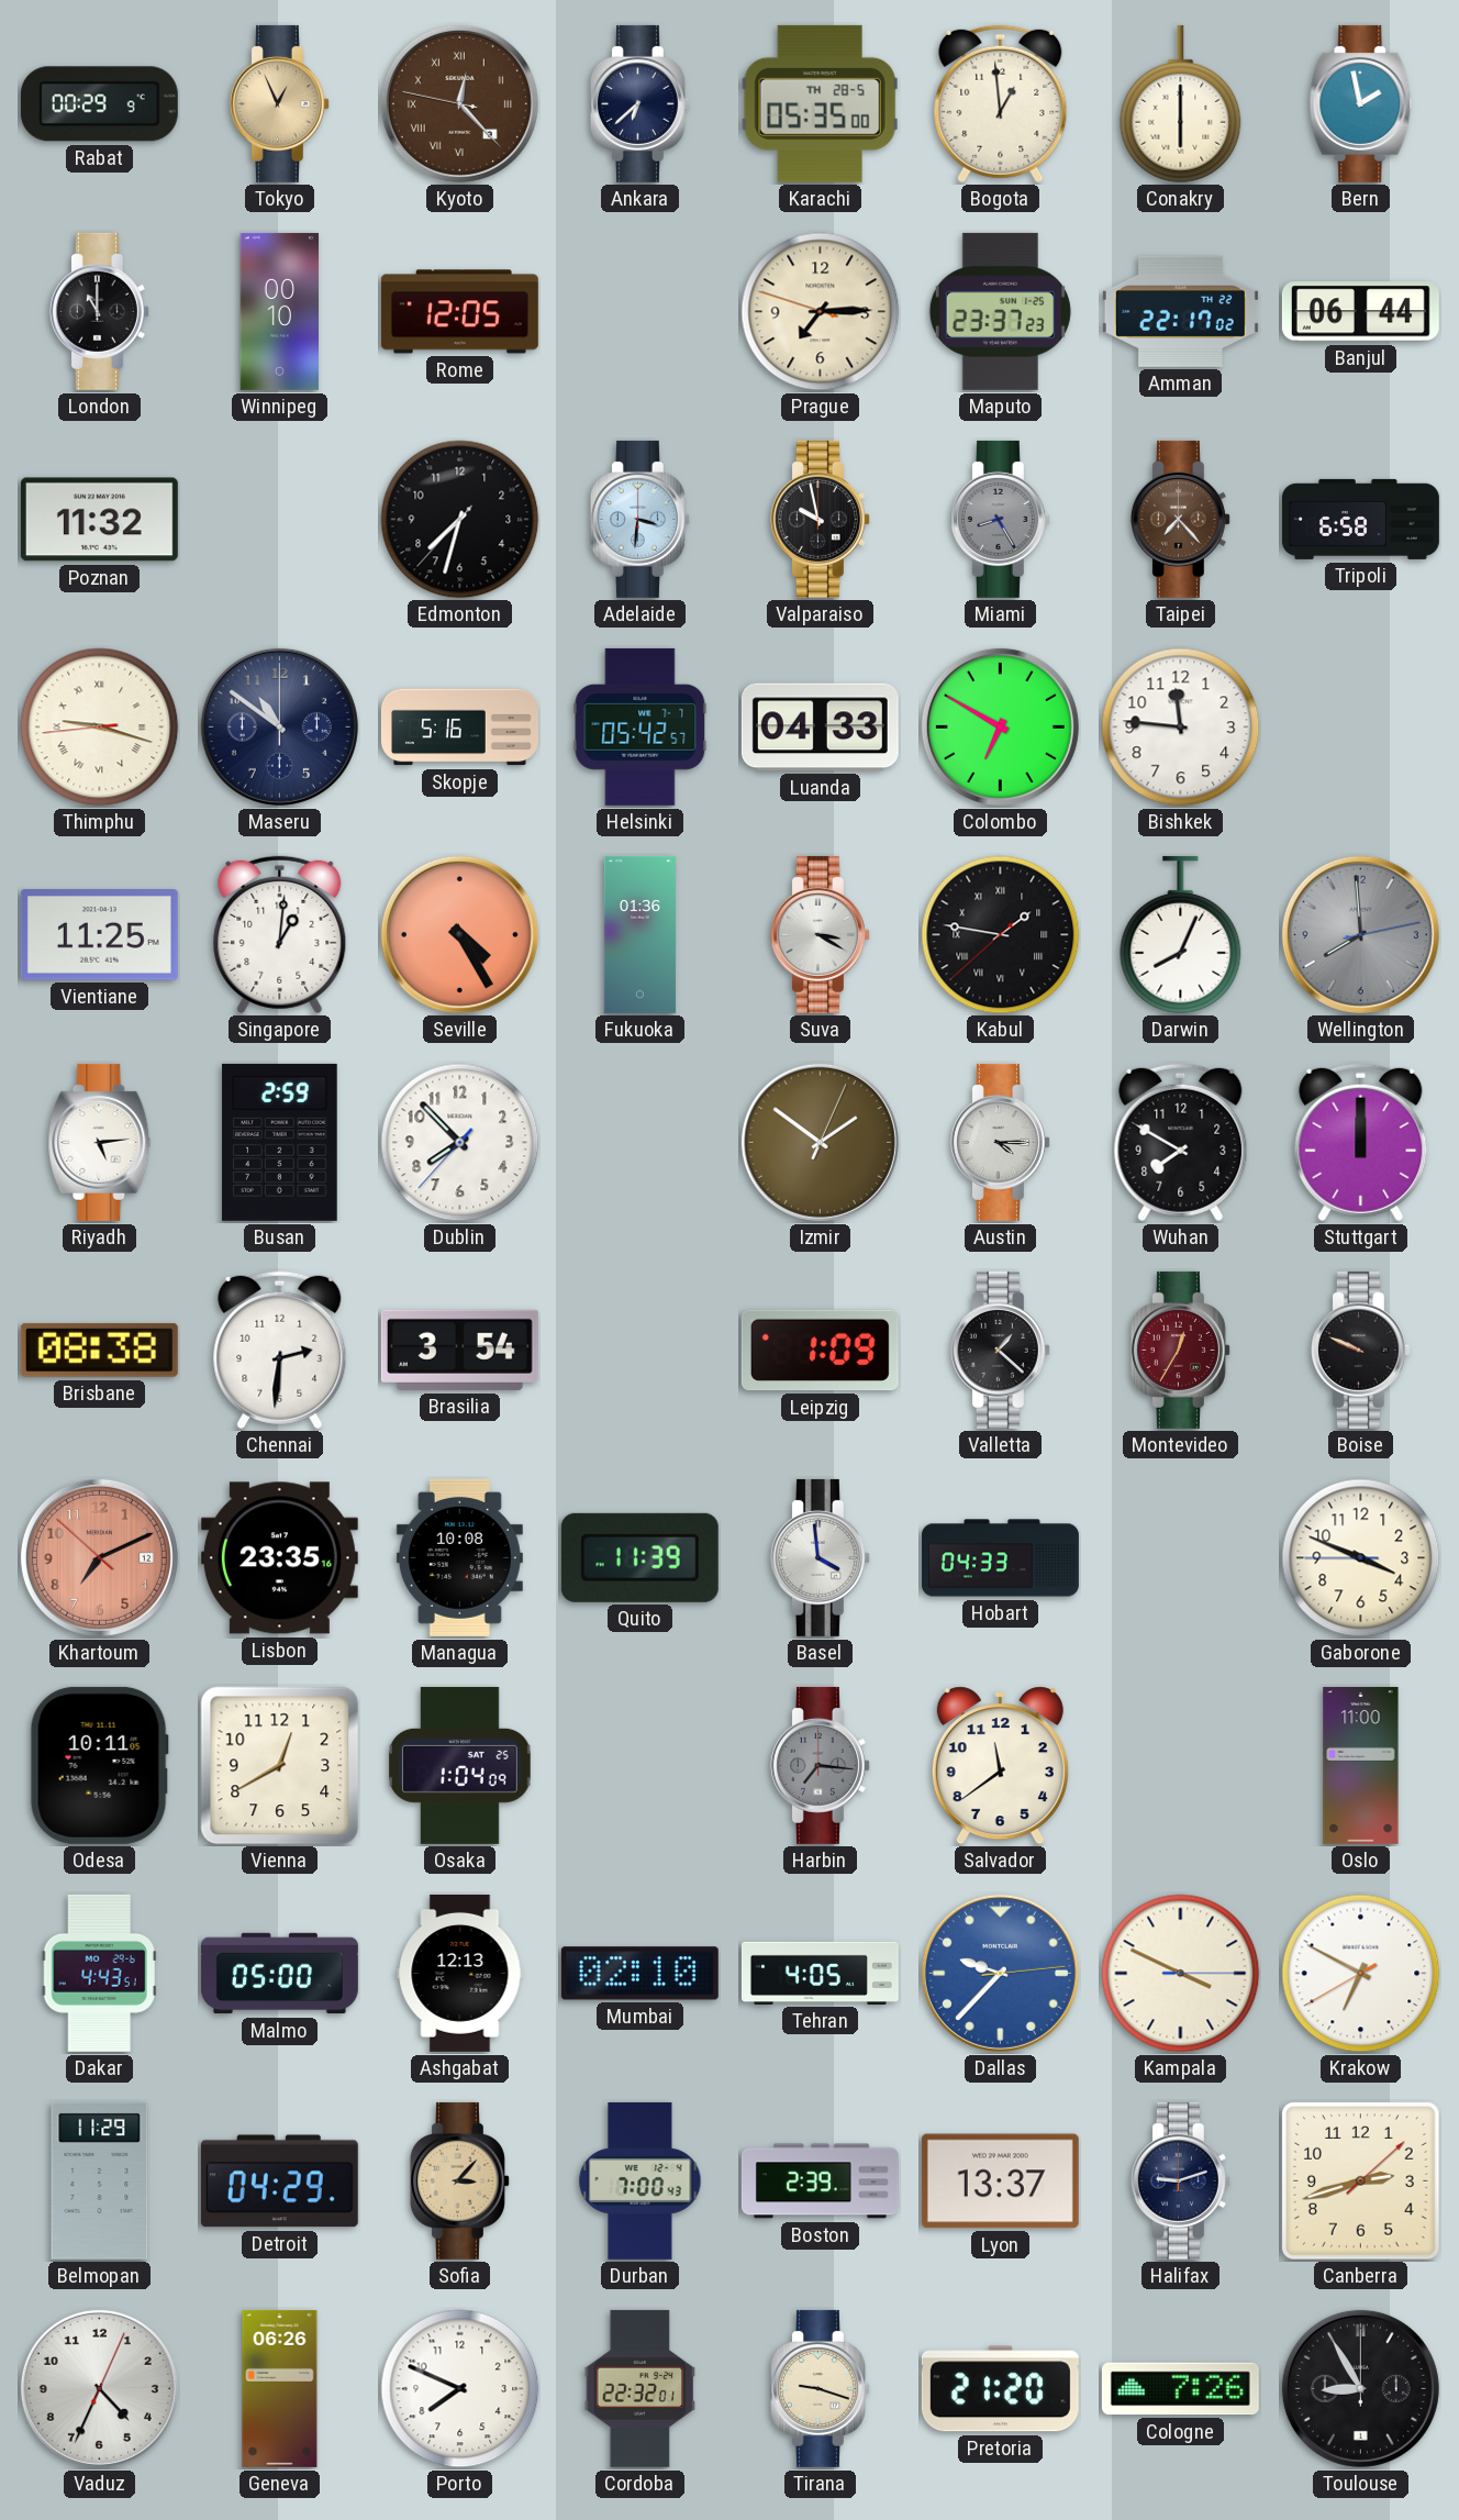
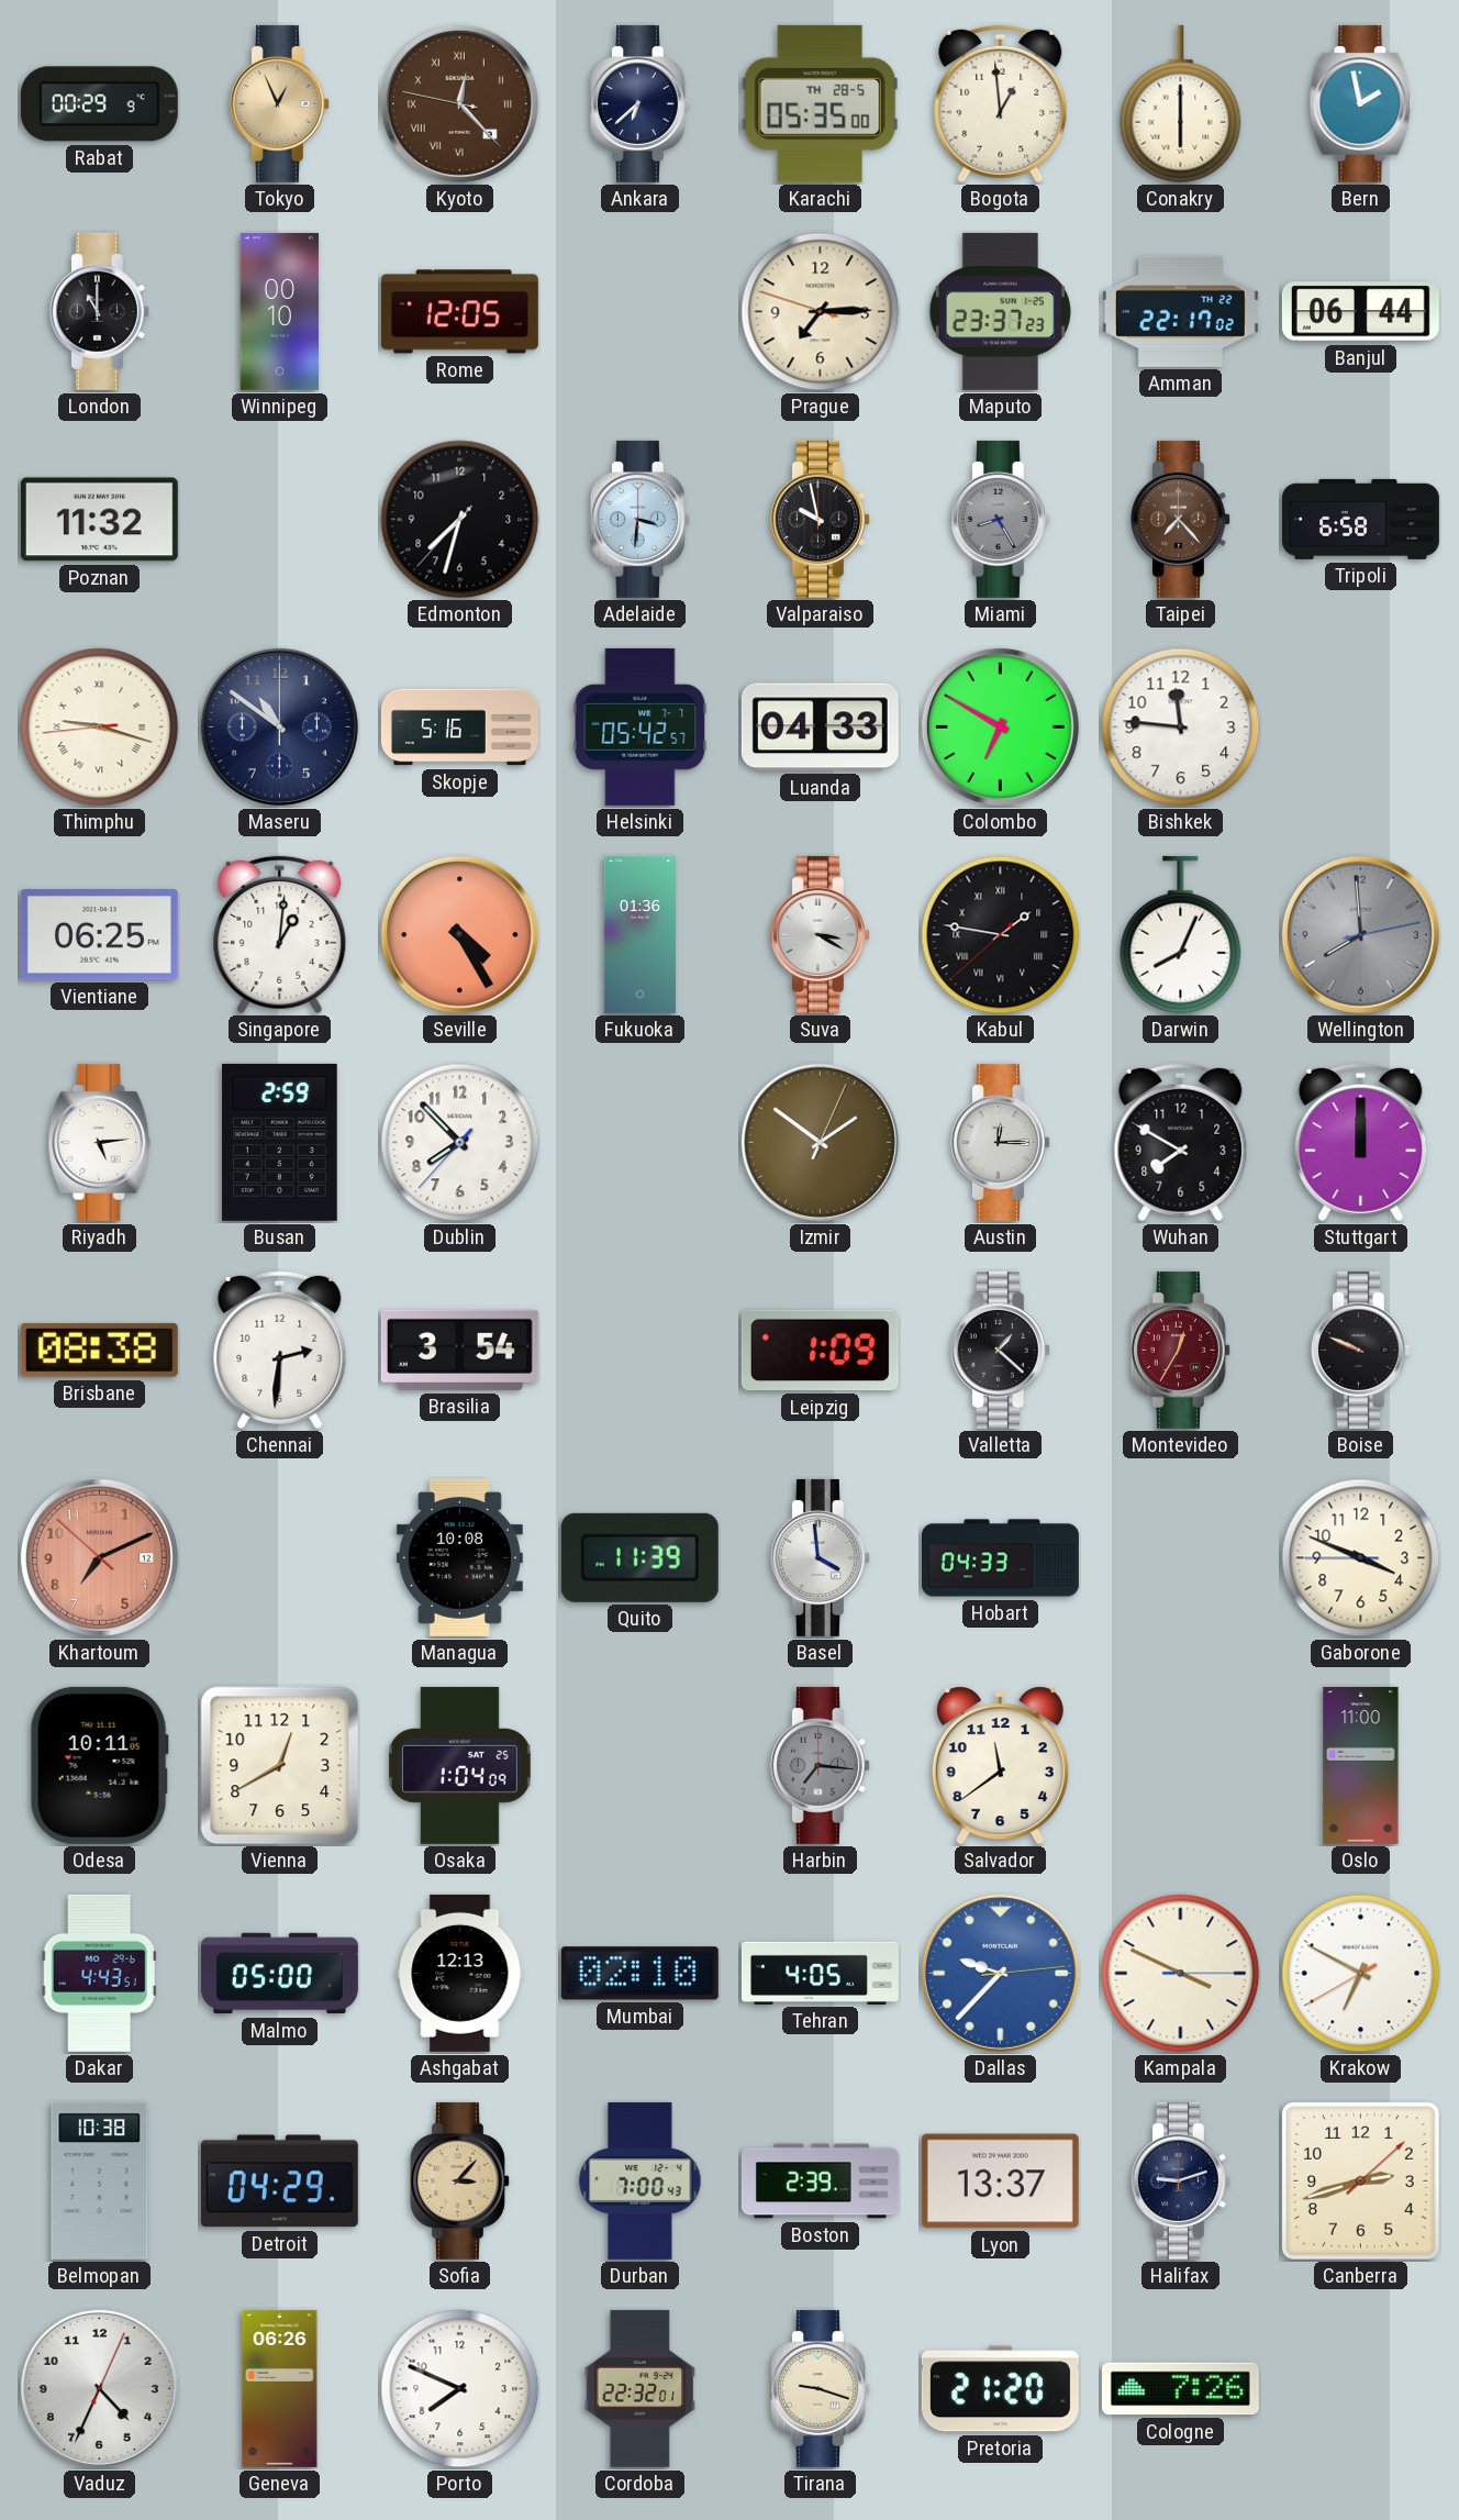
Vientiane: 11:25 -> 06:25
Austin: 4:15 -> 12:15
Lisbon: 23:35 -> none
Belmopan: 11:29 -> 10:38
Toulouse: 8:55 -> none
